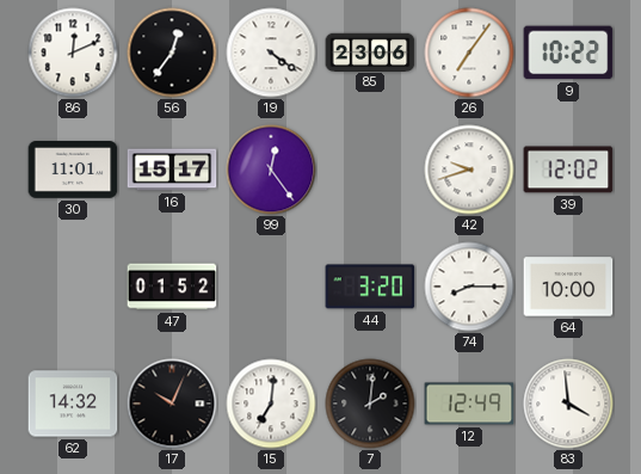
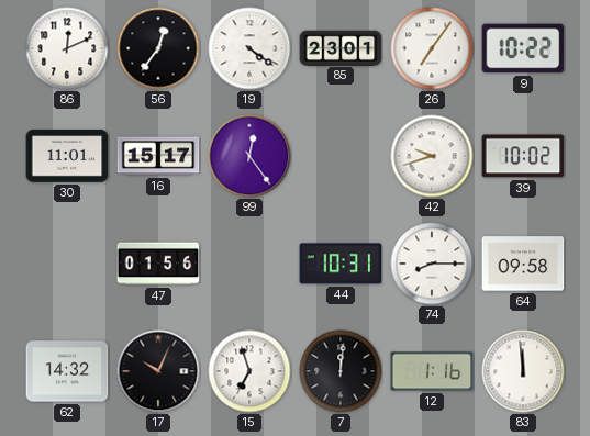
85: 23:06 -> 23:01
39: 12:02 -> 10:02
47: 01:52 -> 01:56
44: 3:20 -> 10:31
64: 10:00 -> 09:58
15: 7:01 -> 6:57
7: 2:01 -> 12:01
12: 12:49 -> 1:16
83: 3:59 -> 11:59
